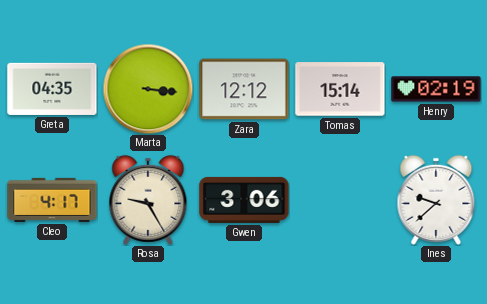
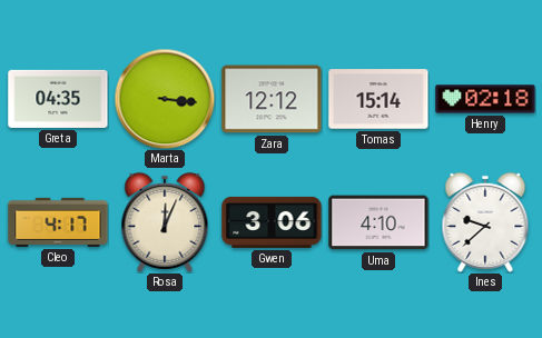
Henry: 02:19 -> 02:18
Rosa: 9:25 -> 12:04
Uma: none -> 4:10
